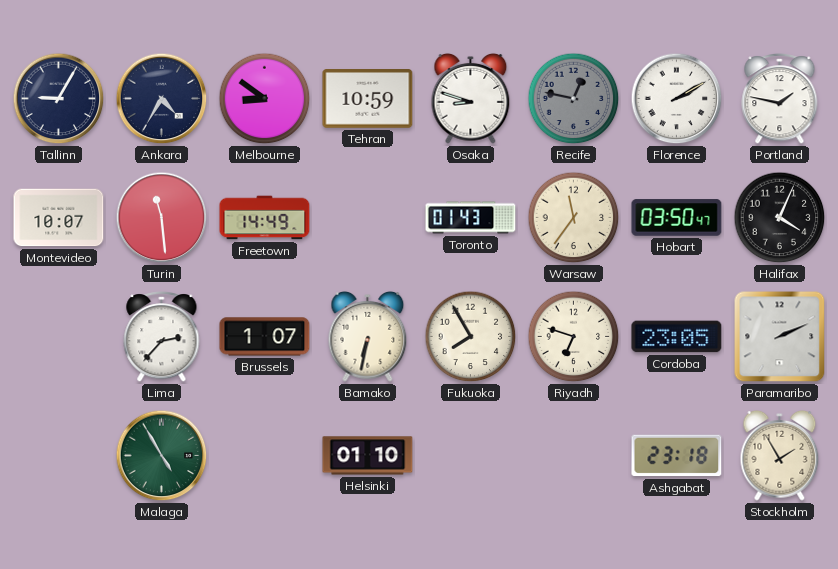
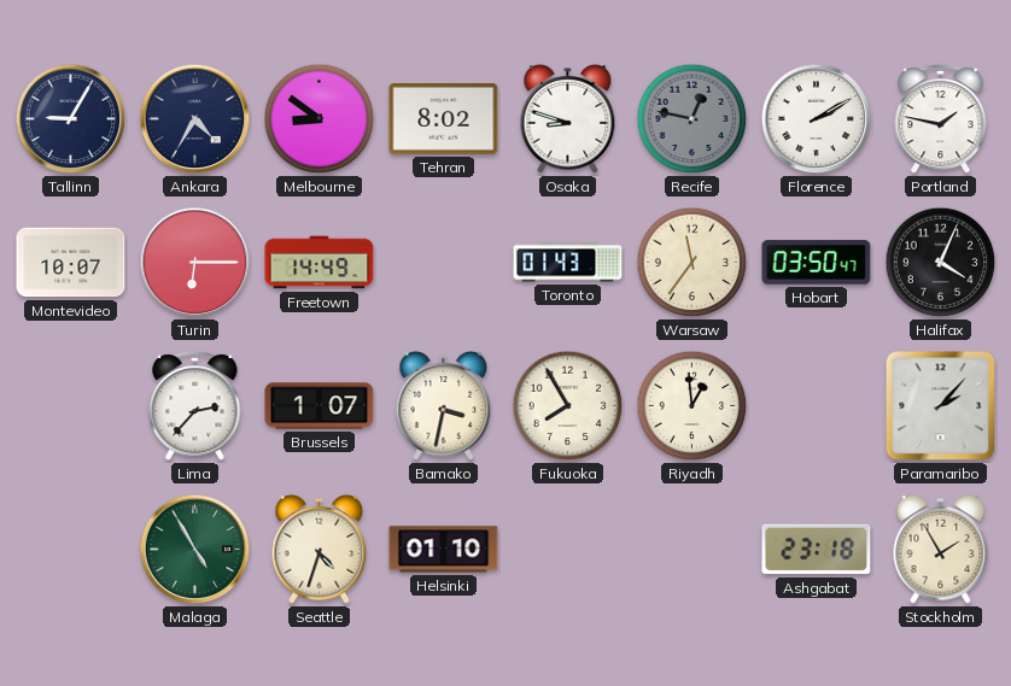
Tehran: 10:59 -> 8:02
Turin: 11:29 -> 6:15
Bamako: 6:32 -> 3:32
Riyadh: 6:48 -> 12:59
Cordoba: 23:05 -> none
Paramaribo: 2:11 -> 2:07
Seattle: none -> 4:33
